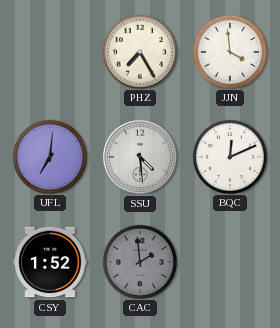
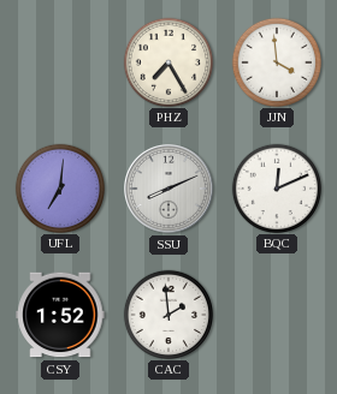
SSU: 4:29 -> 8:11
CAC dial: grey -> white
